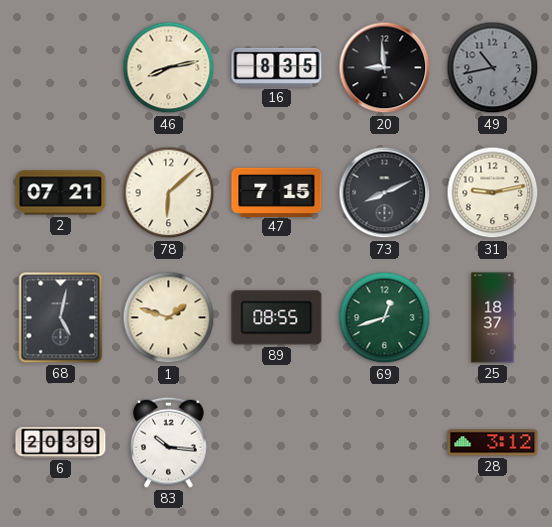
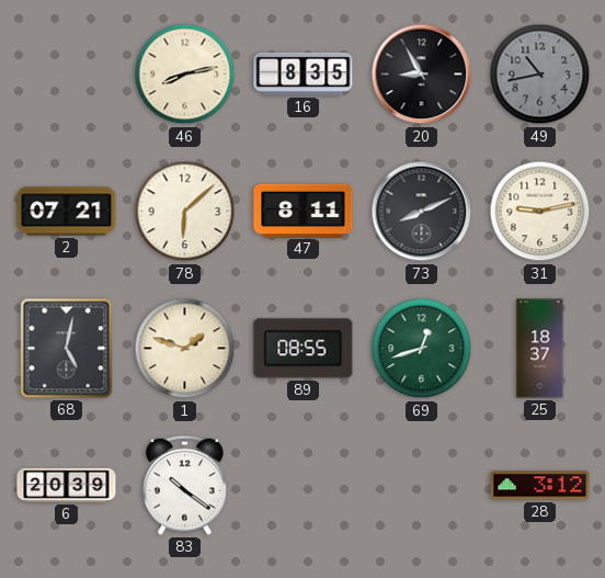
20: 8:59 -> 8:55
47: 7:15 -> 8:11
83: 10:16 -> 10:21
